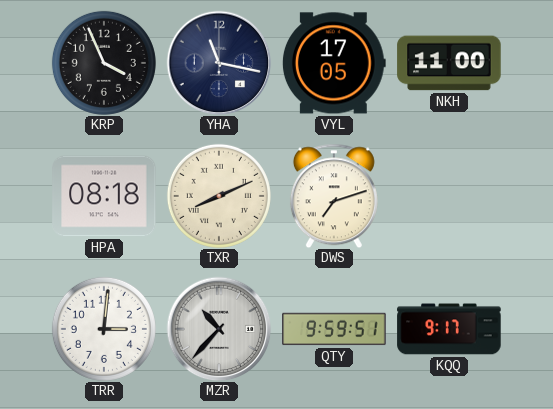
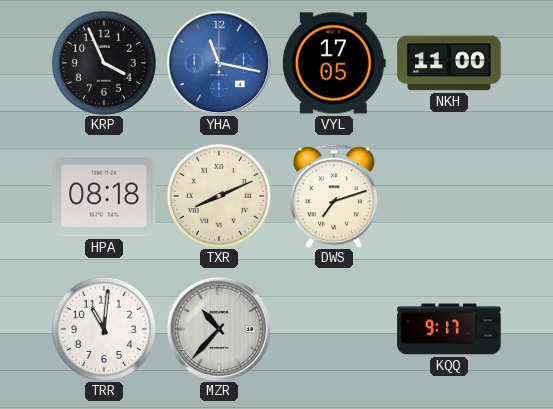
YHA dial: navy -> blue
TRR: 3:01 -> 11:01
QTY: 9:59 -> none
